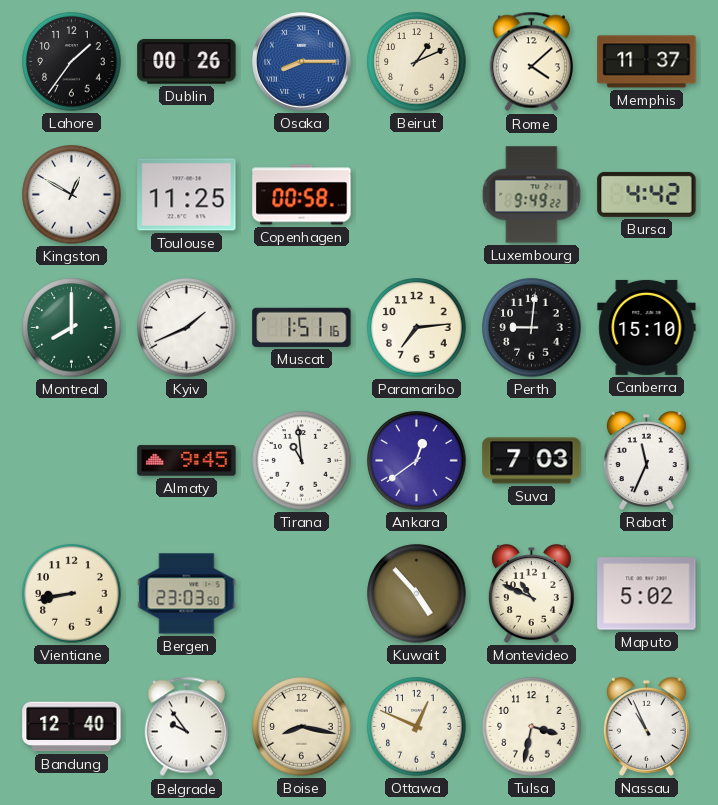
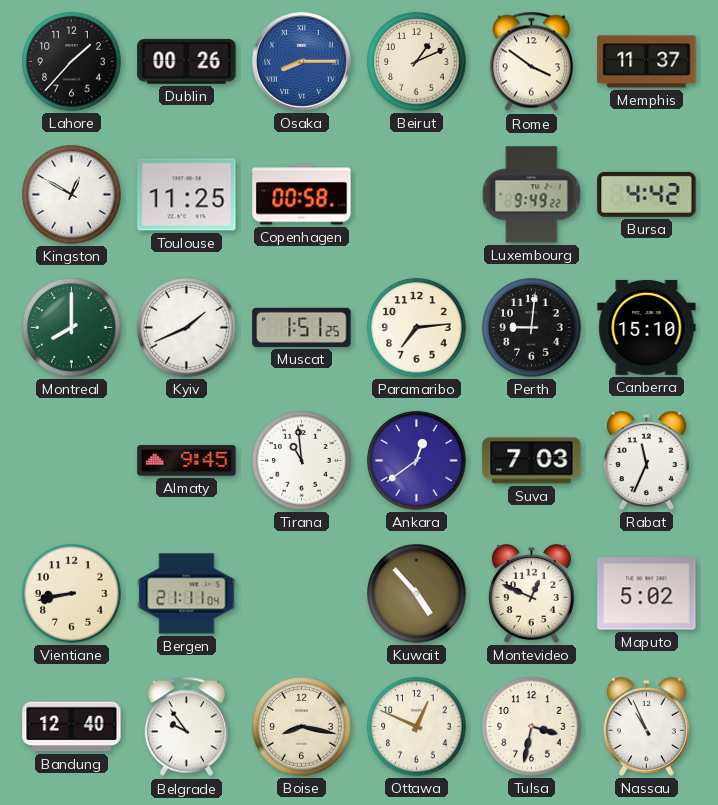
Lahore: 1:36 -> 1:37
Rome: 4:08 -> 3:51
Muscat: 1:51:16 -> 1:51:25
Bergen: 23:03 -> 21:11
Montevideo: 10:49 -> 12:49
